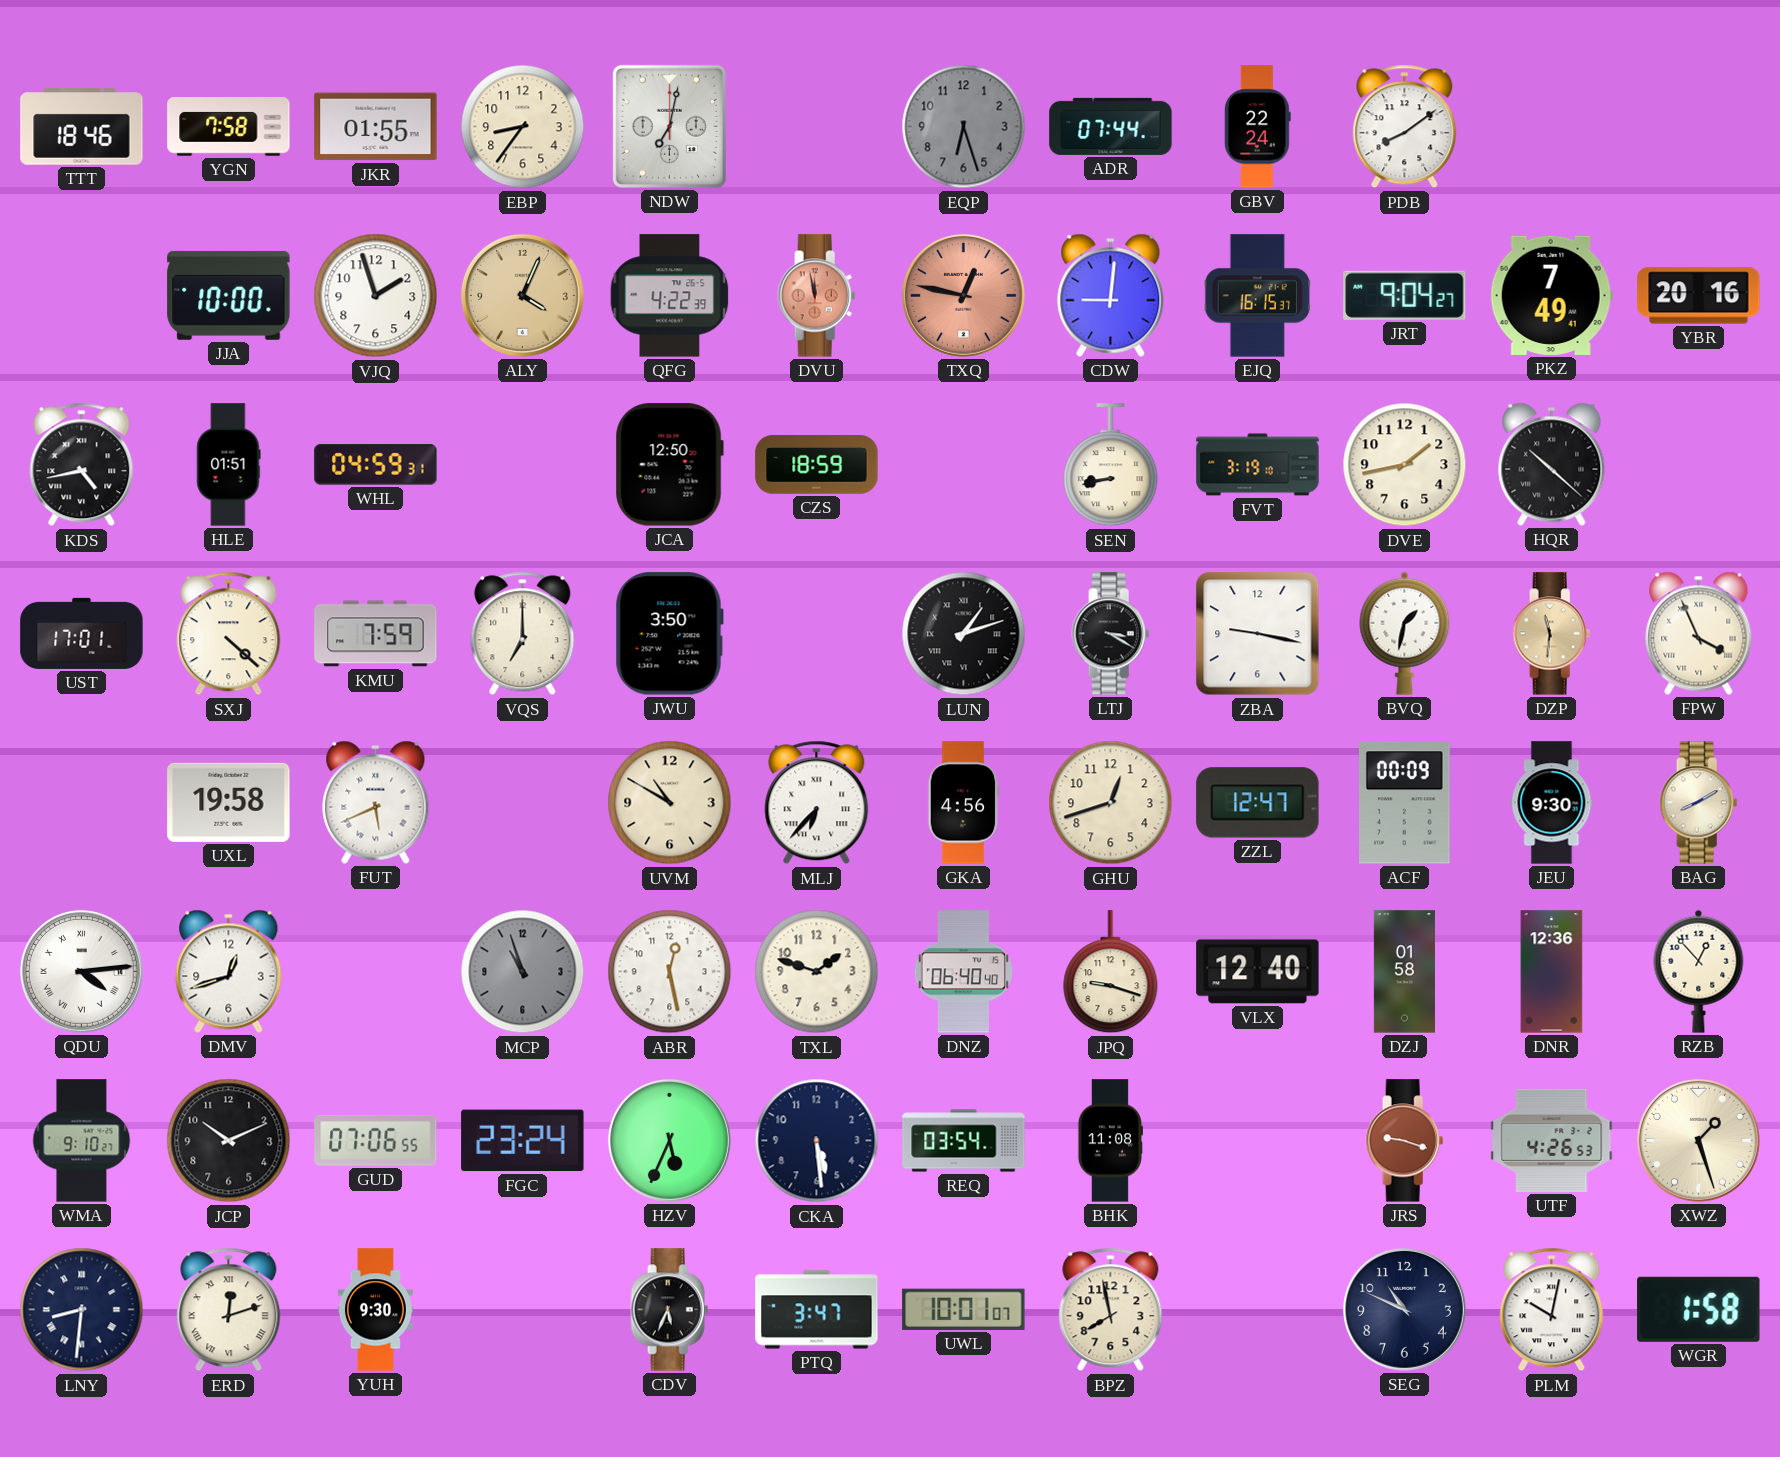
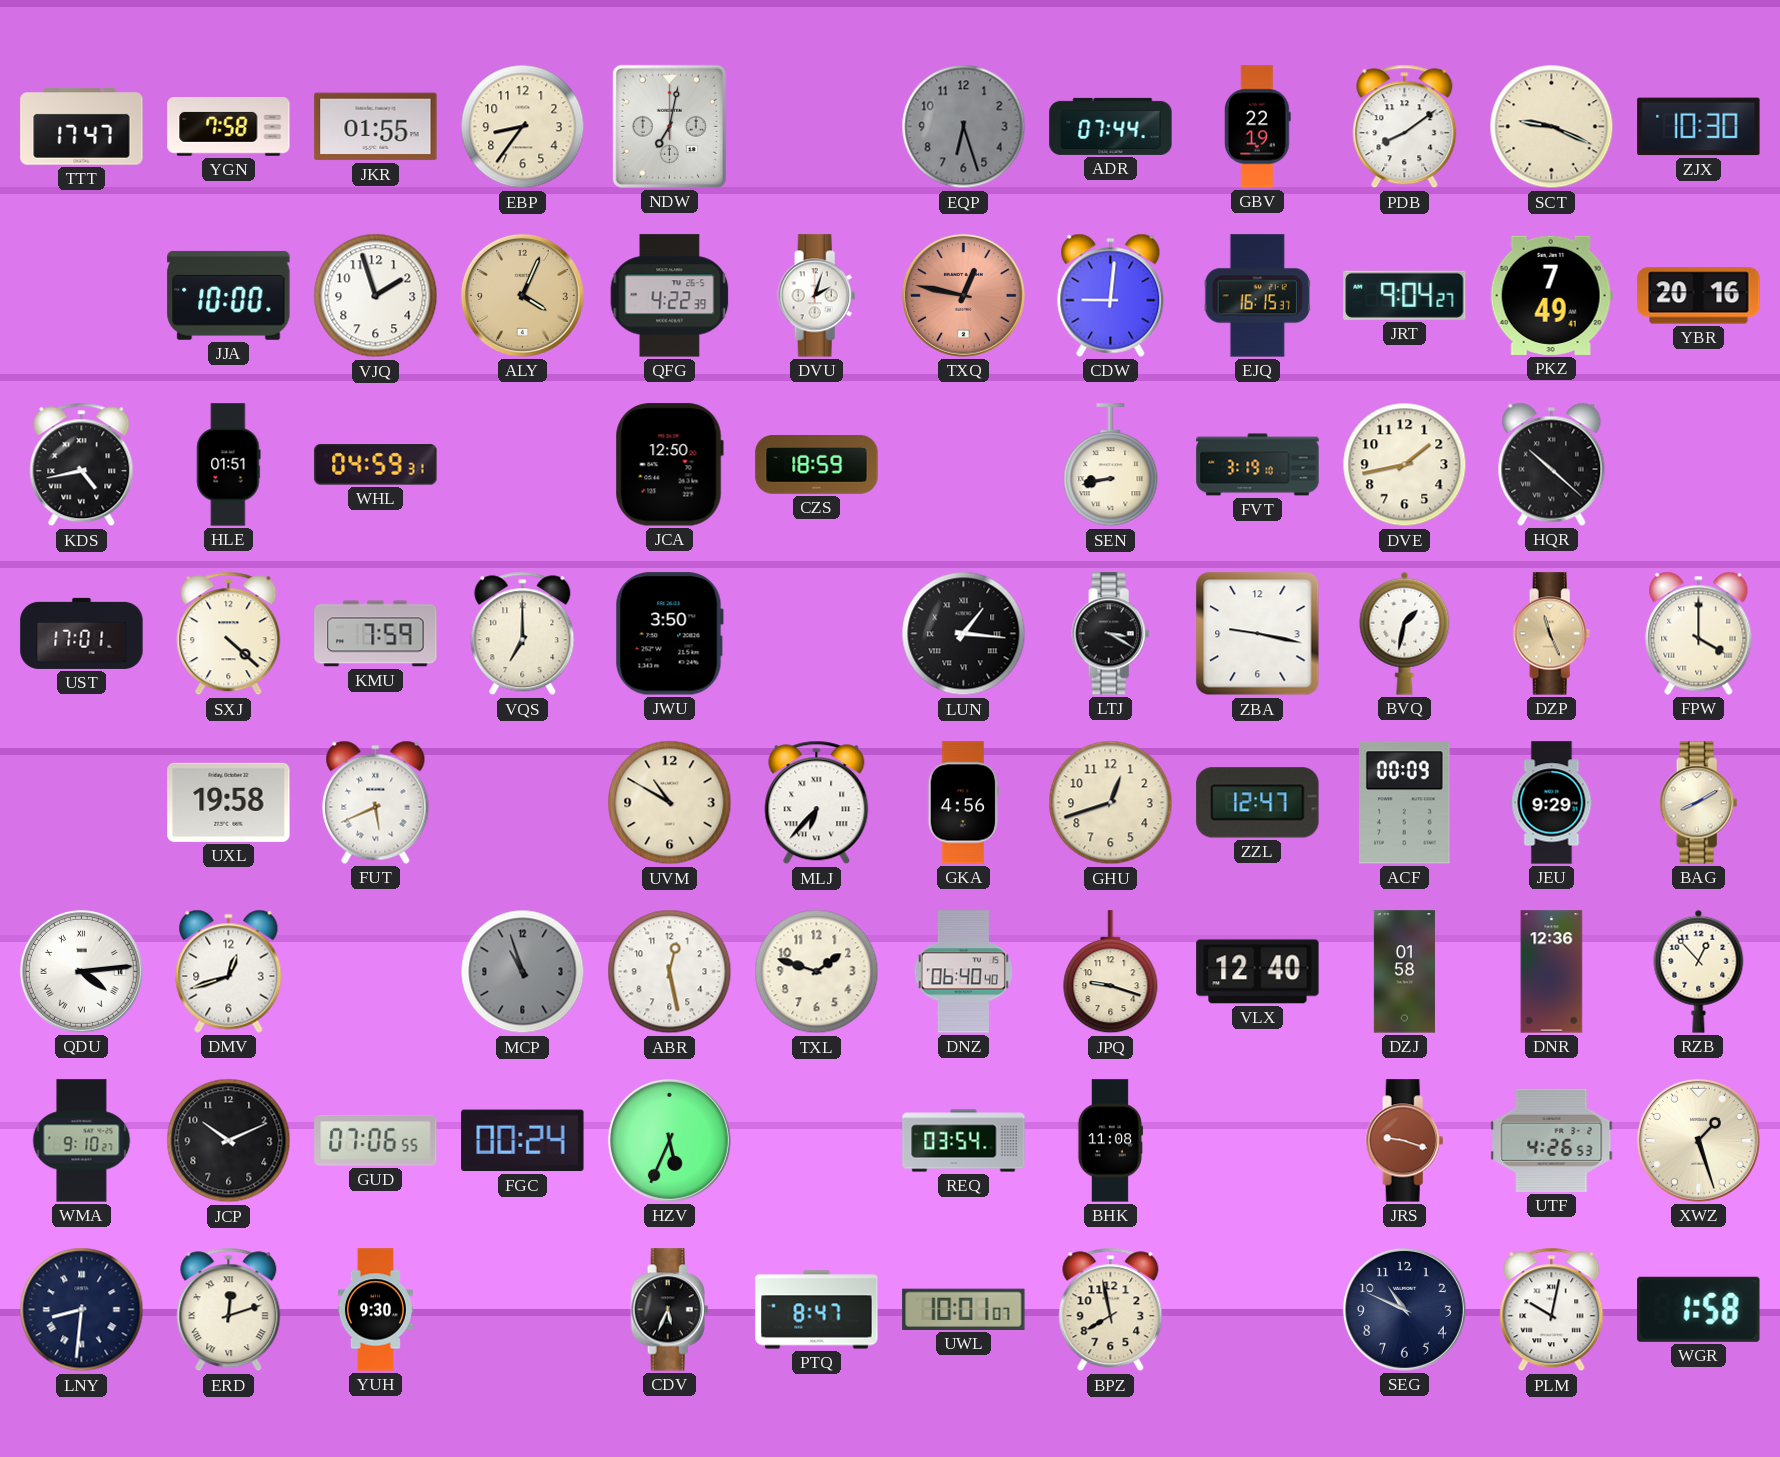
TTT: 18:46 -> 17:47
GBV: 22:24 -> 22:19
SCT: none -> 9:19
ZJX: none -> 10:30
DVU: 11:58 -> 2:03
DVU dial: salmon -> white
LUN: 1:12 -> 1:16
DZP: 11:31 -> 11:26
FPW: 3:56 -> 4:00
JEU: 9:30 -> 9:29
FGC: 23:24 -> 00:24
CKA: 5:29 -> none
PTQ: 3:47 -> 8:47
